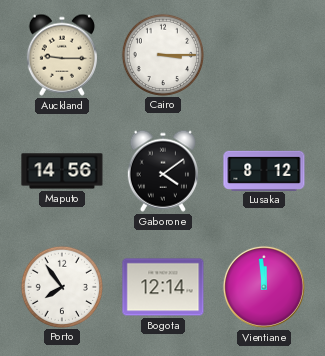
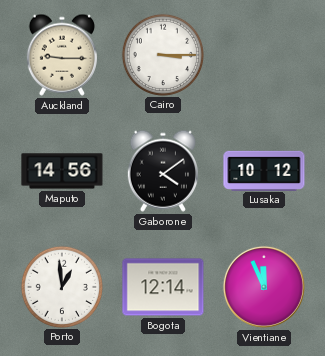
Lusaka: 8:12 -> 10:12
Porto: 7:54 -> 12:59
Vientiane: 11:59 -> 11:56
